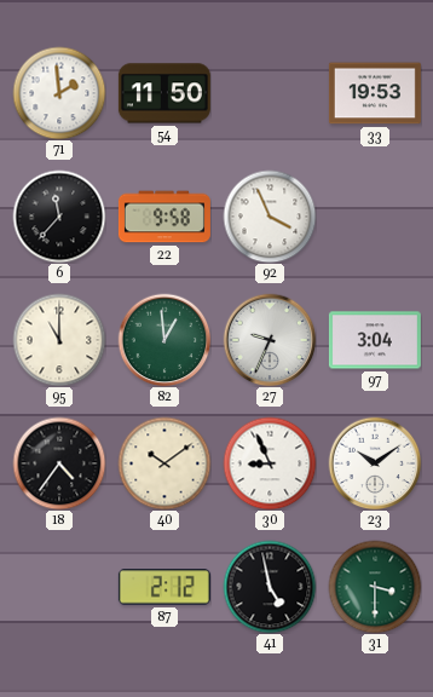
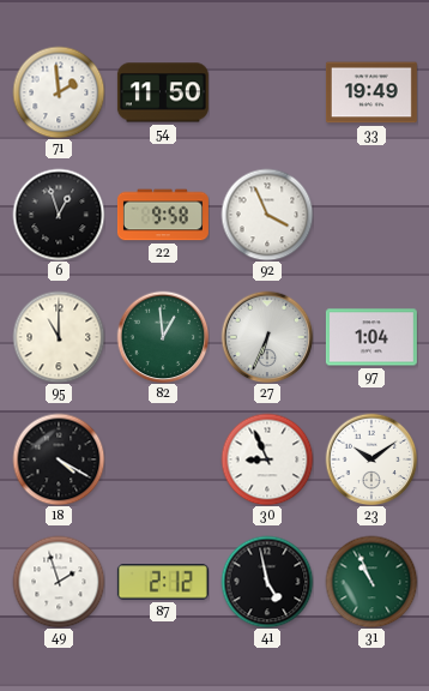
33: 19:53 -> 19:49
6: 11:37 -> 12:57
27: 9:34 -> 6:34
97: 3:04 -> 1:04
18: 4:36 -> 4:20
40: 10:09 -> none
49: none -> 1:57
31: 3:30 -> 10:56
